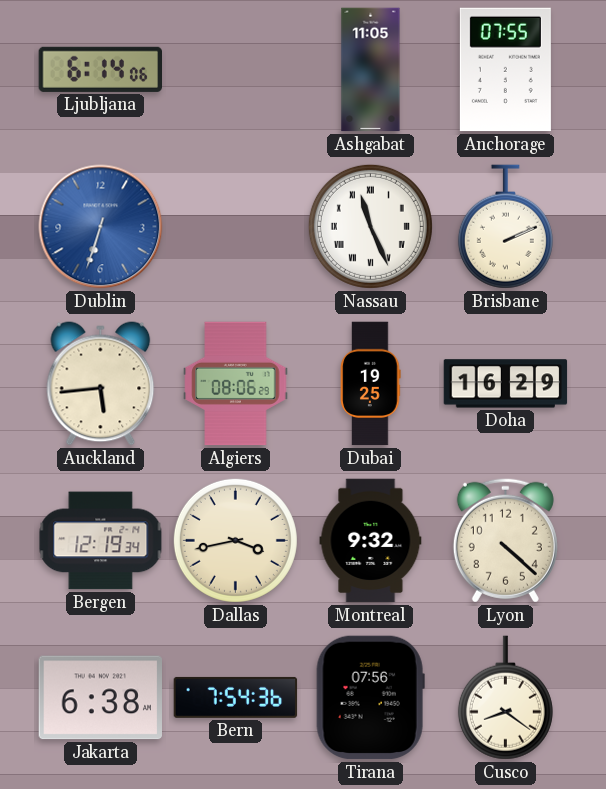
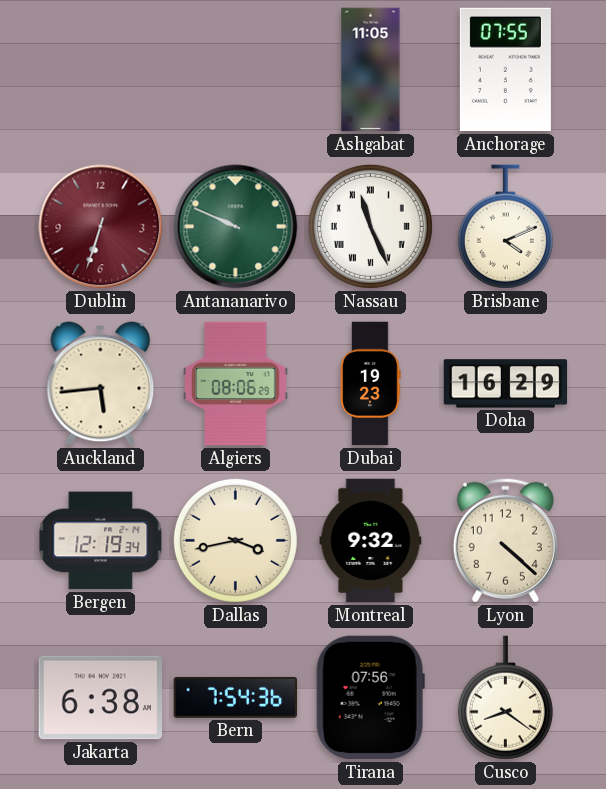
Ljubljana: 6:14 -> none
Dublin dial: blue -> burgundy
Antananarivo: none -> 9:49
Brisbane: 2:11 -> 4:11
Dubai: 19:25 -> 19:23
